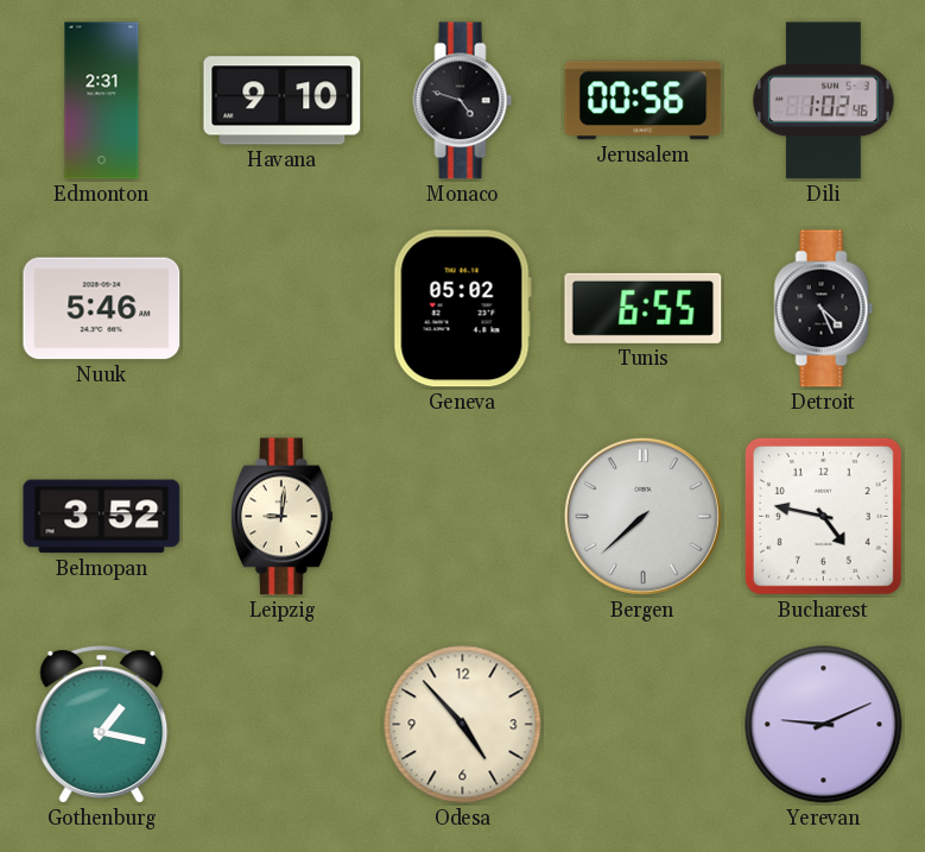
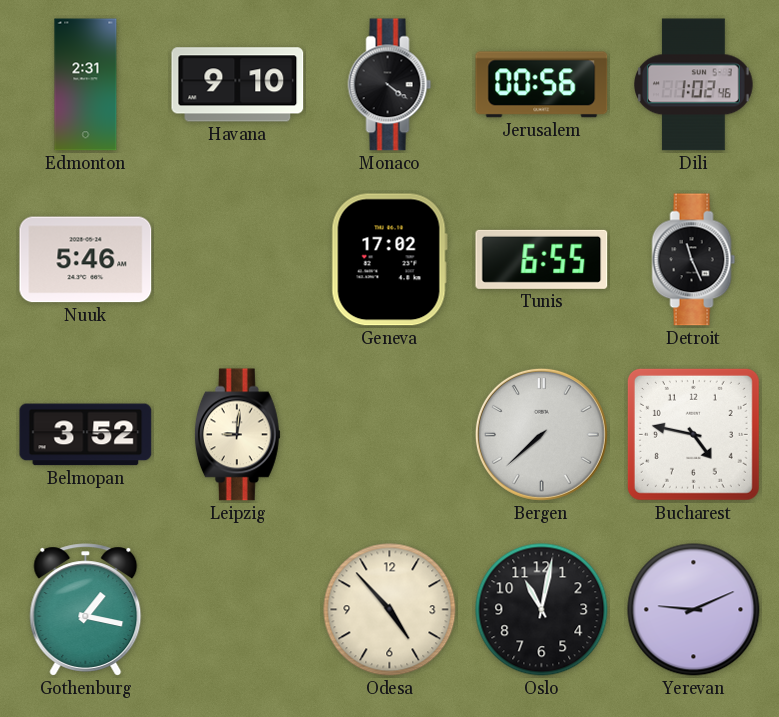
Monaco: 4:48 -> 4:21
Geneva: 05:02 -> 17:02
Detroit: 4:26 -> 11:26
Oslo: none -> 11:02
